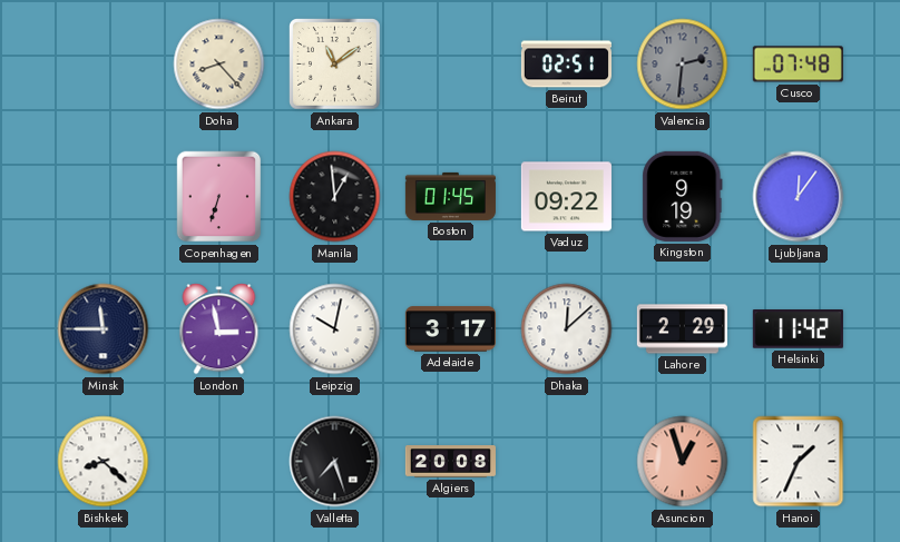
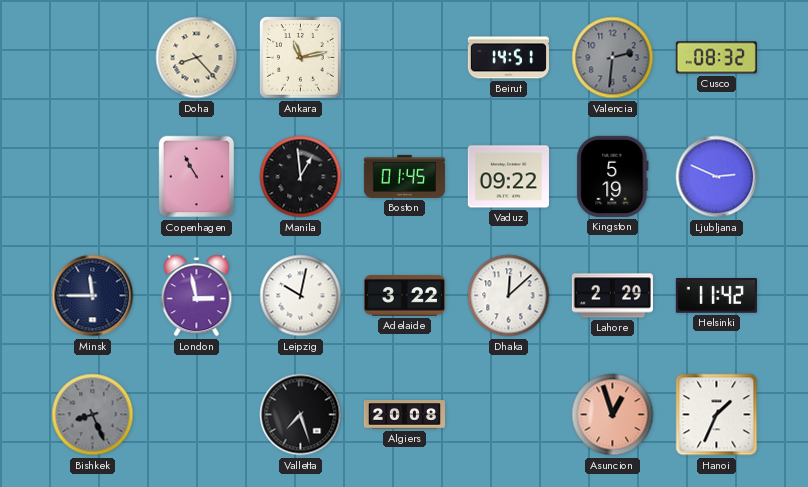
Ankara: 11:09 -> 11:13
Beirut: 02:51 -> 14:51
Cusco: 07:48 -> 08:32
Copenhagen: 6:33 -> 10:55
Kingston: 9:19 -> 5:19
Ljubljana: 12:06 -> 2:49
Adelaide: 3:17 -> 3:22
Bishkek: 8:22 -> 8:26
Bishkek dial: white -> grey
